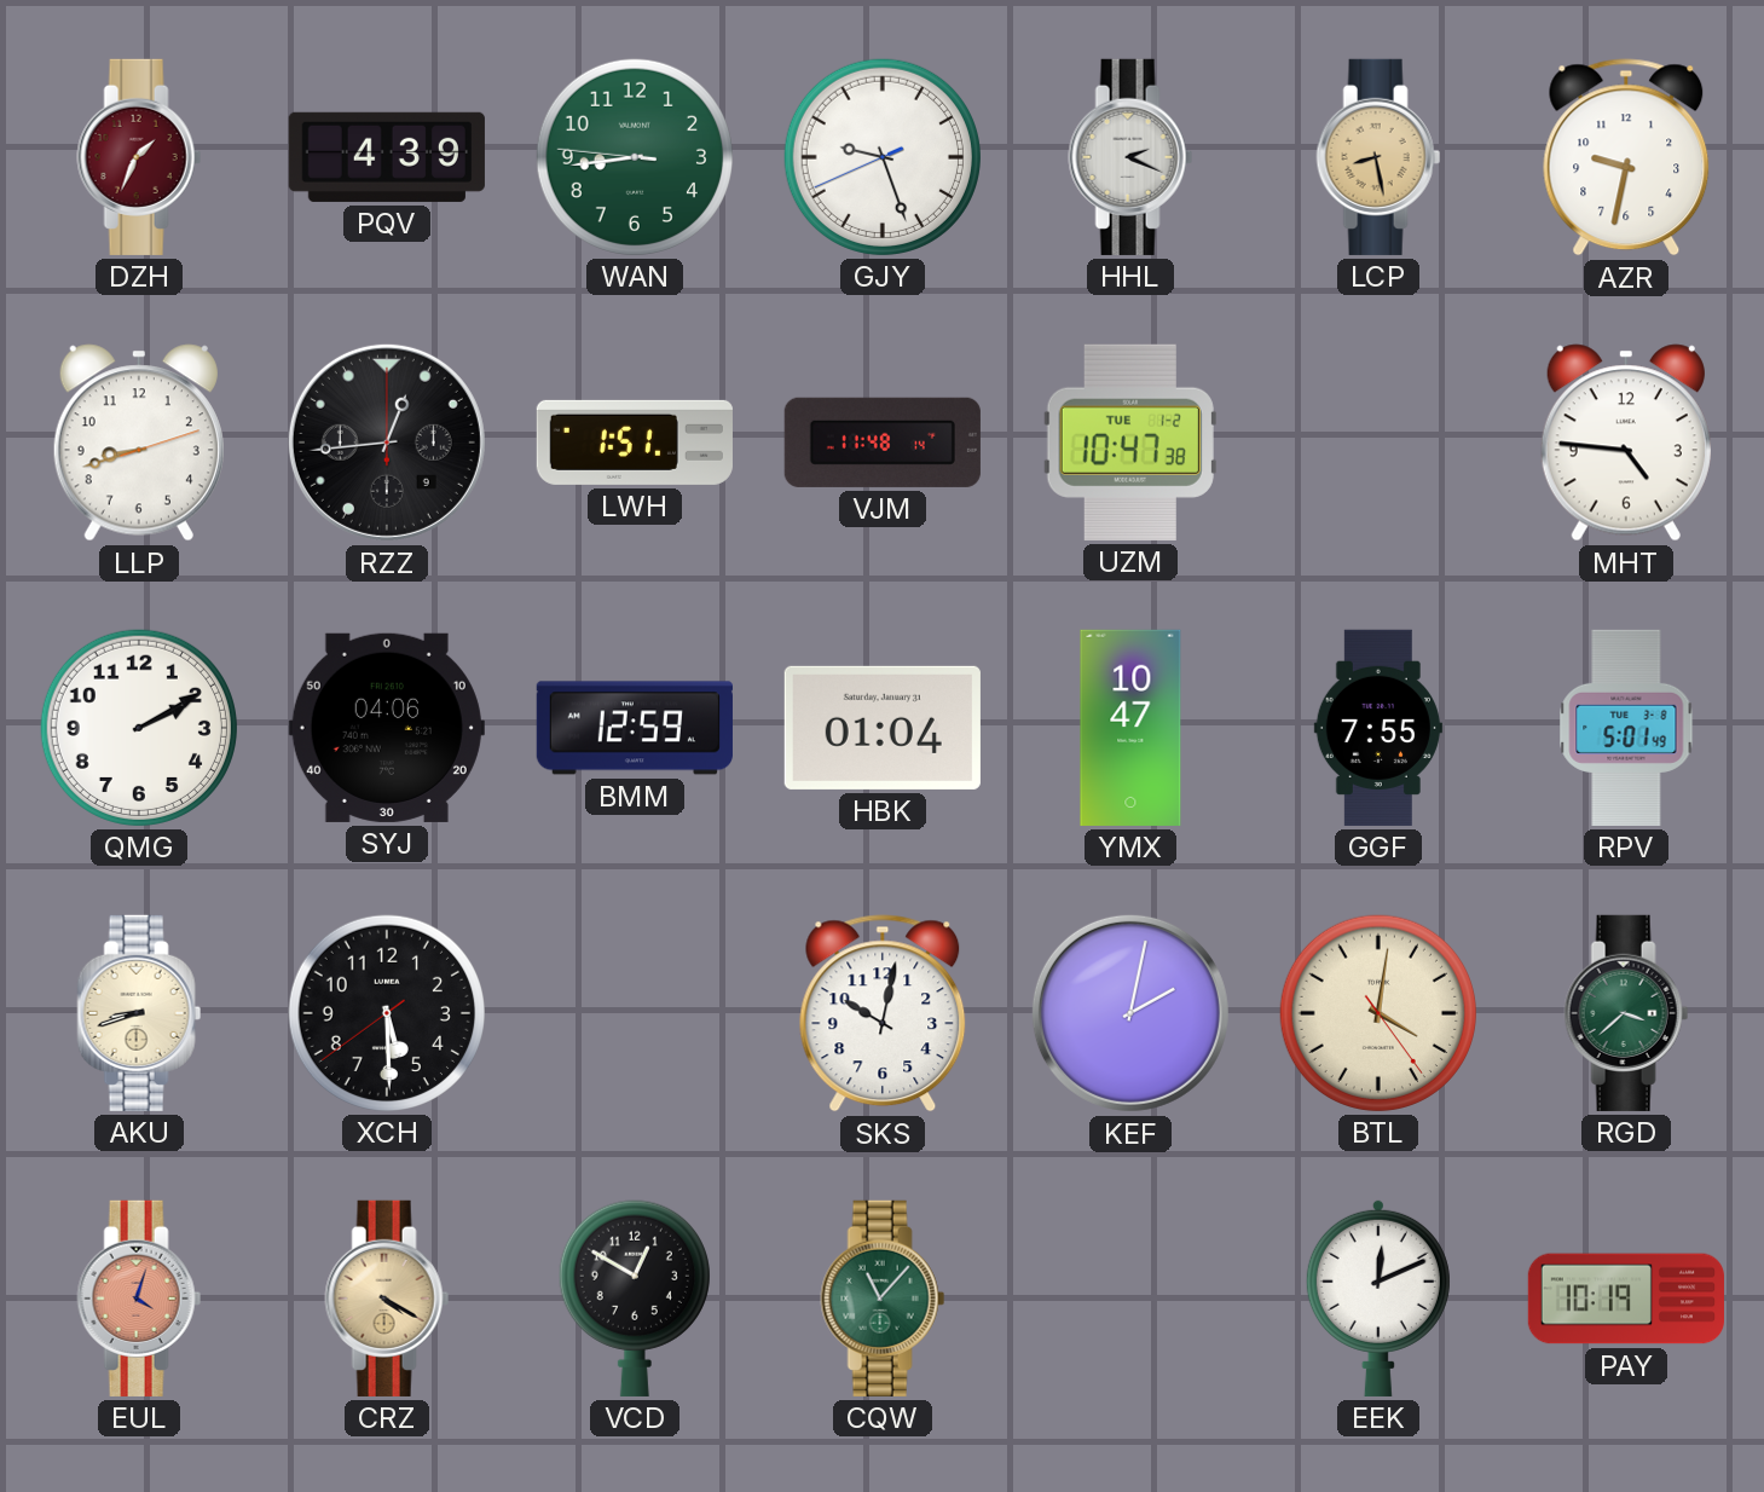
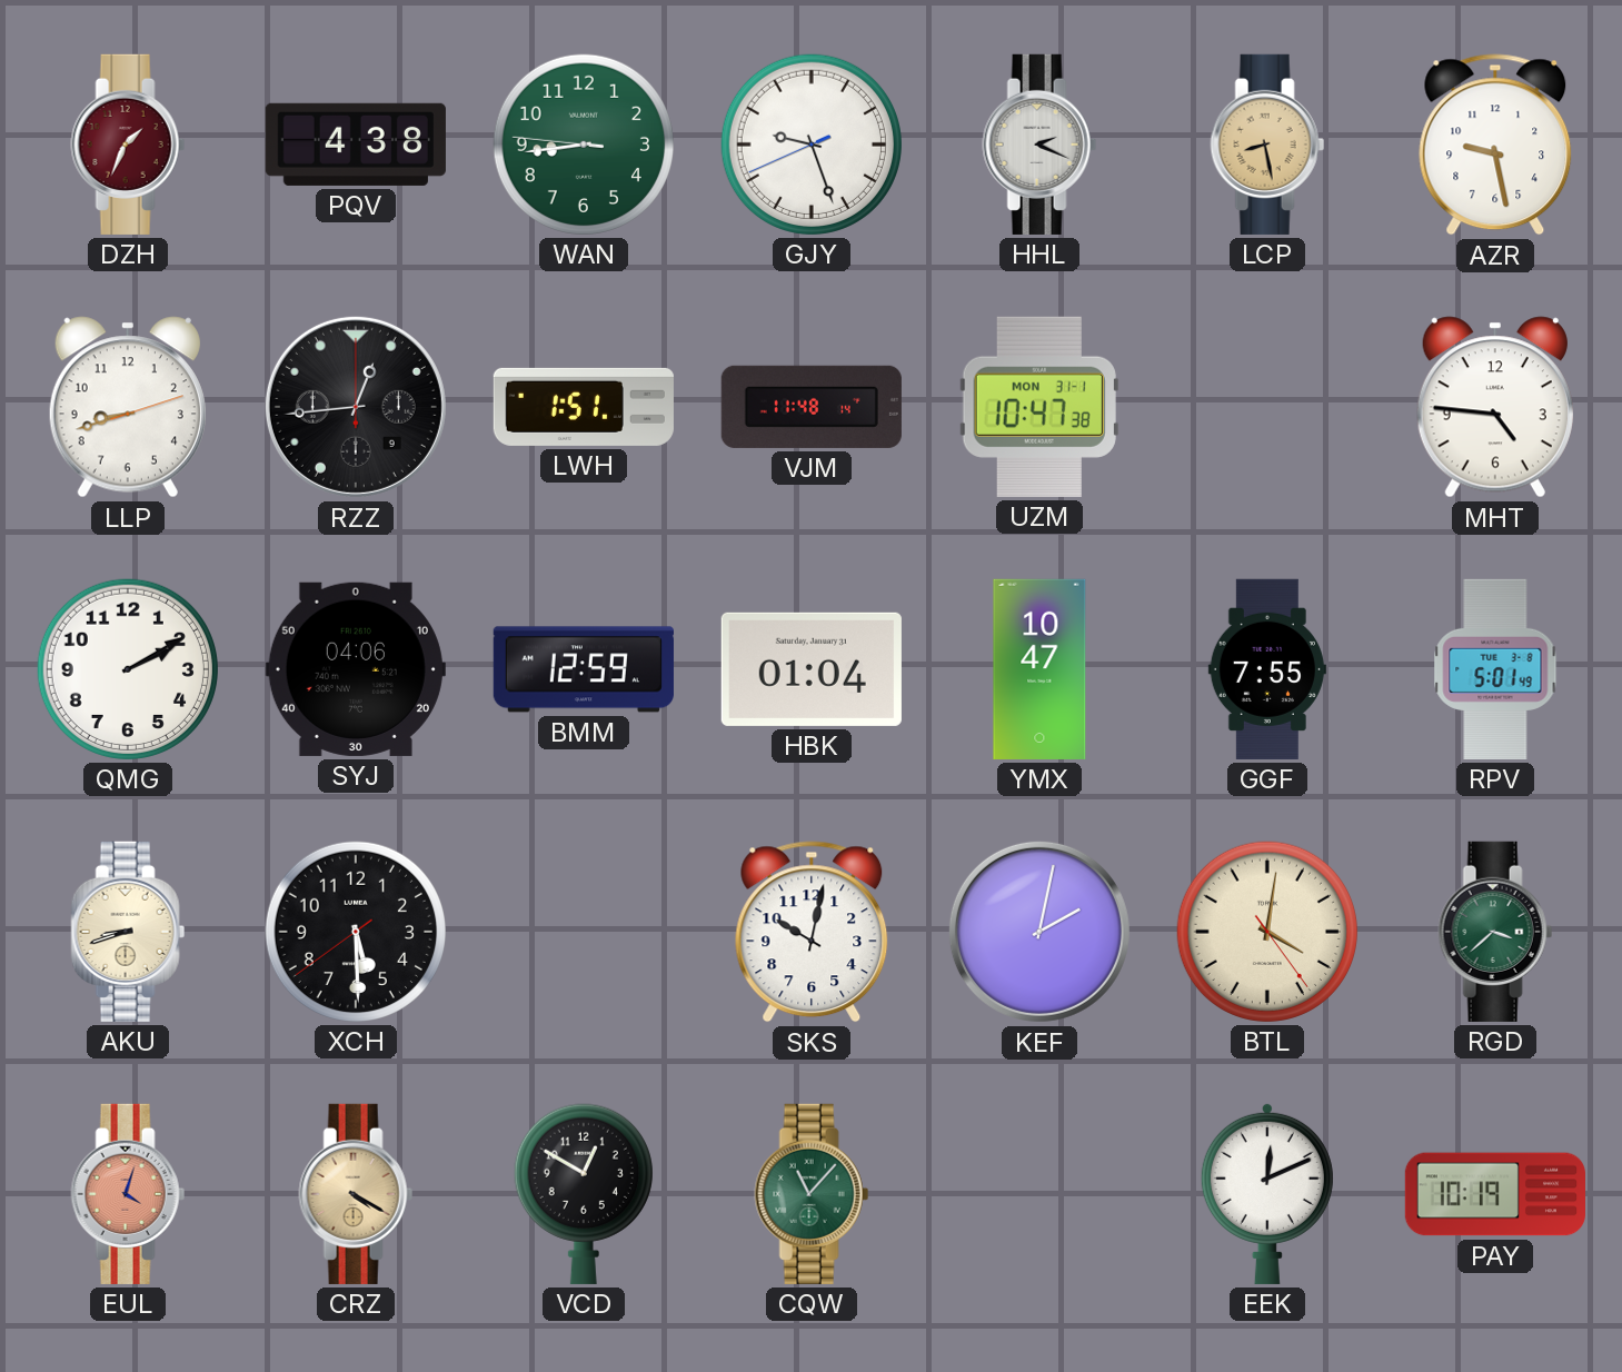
PQV: 4:39 -> 4:38
AZR: 9:32 -> 9:28
UZM date: TUE 1-2 -> MON 31-1
